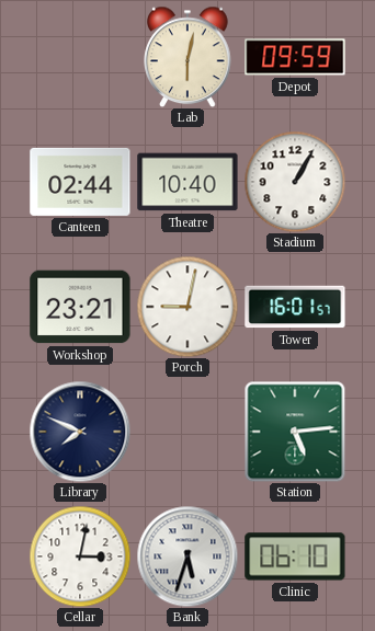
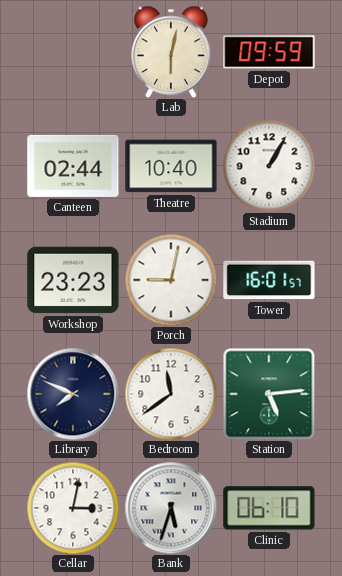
Workshop: 23:21 -> 23:23
Bedroom: none -> 11:39
